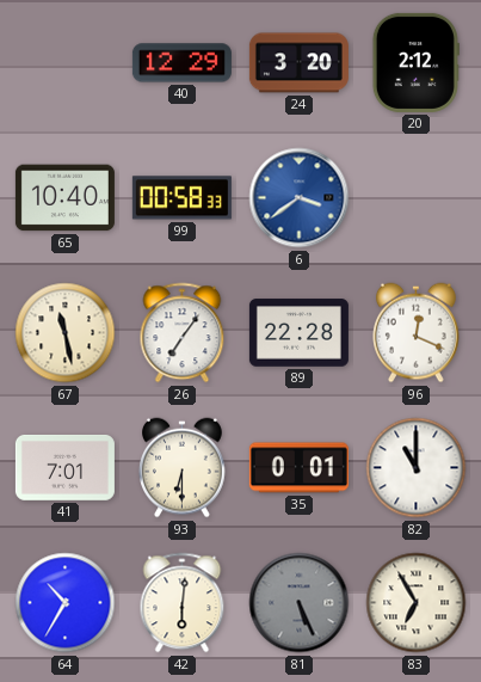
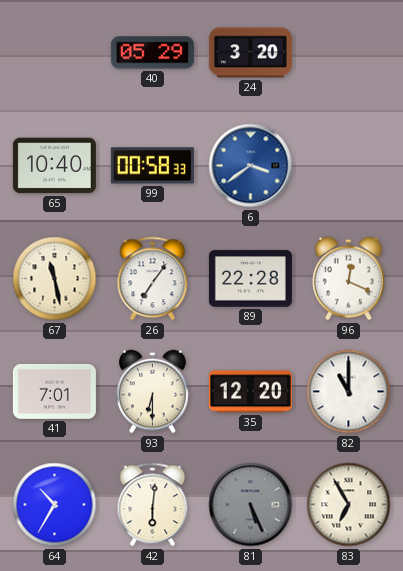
40: 12:29 -> 05:29
20: 2:12 -> none
35: 0:01 -> 12:20
